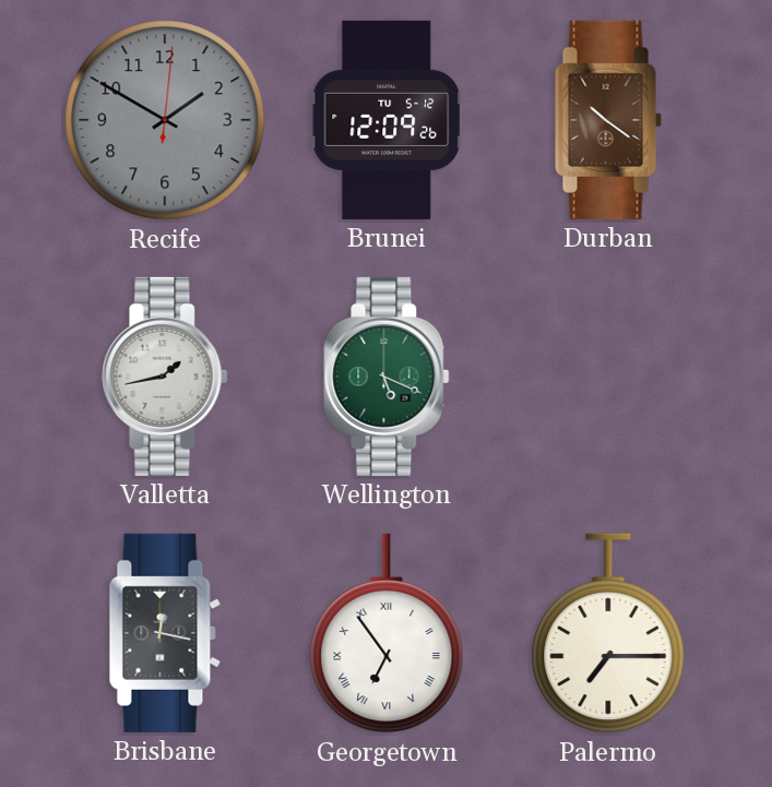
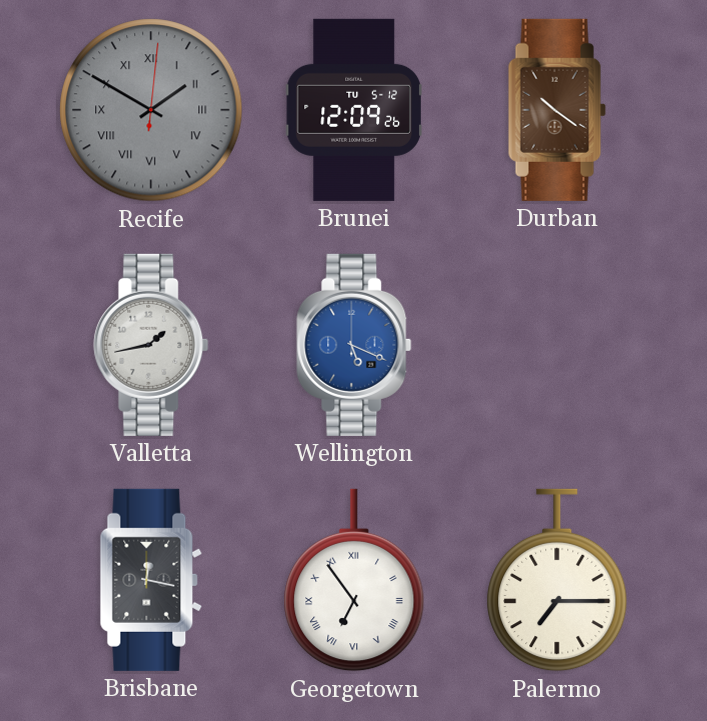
Recife numerals: Arabic -> Roman
Wellington dial: green -> blue
